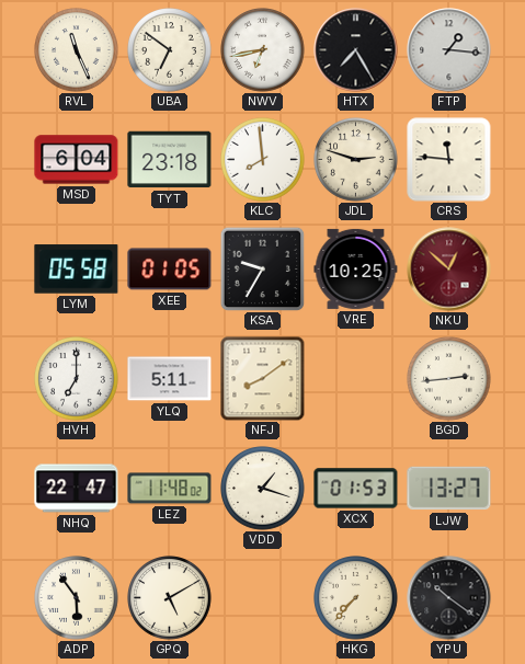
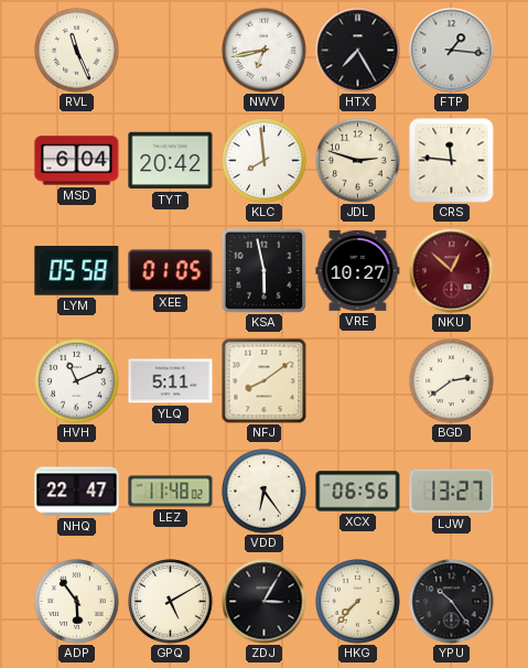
UBA: 6:51 -> none
TYT: 23:18 -> 20:42
KSA: 9:35 -> 5:58
VRE: 10:25 -> 10:27
HVH: 7:00 -> 11:11
BGD: 2:44 -> 2:39
VDD: 1:18 -> 6:24
XCX: 01:53 -> 06:56
ZDJ: none -> 3:05
YPU: 10:21 -> 10:24
